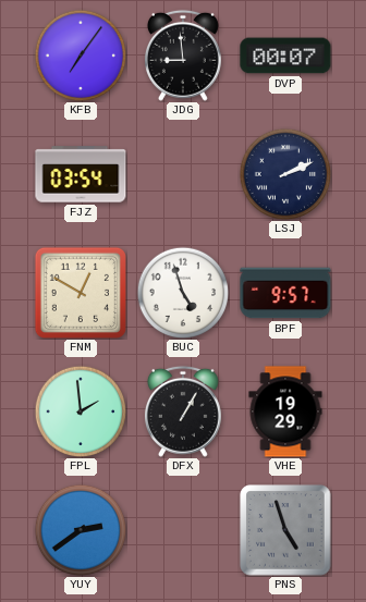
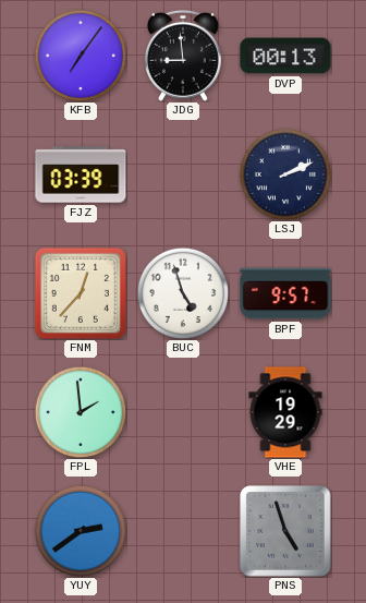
DVP: 00:07 -> 00:13
FJZ: 03:54 -> 03:39
FNM: 12:50 -> 12:37
DFX: 1:05 -> none
